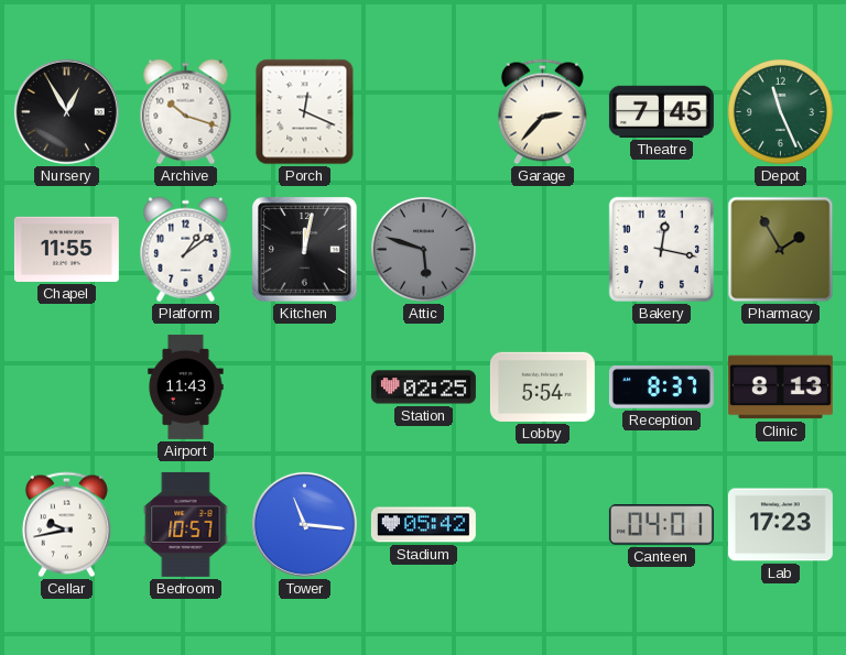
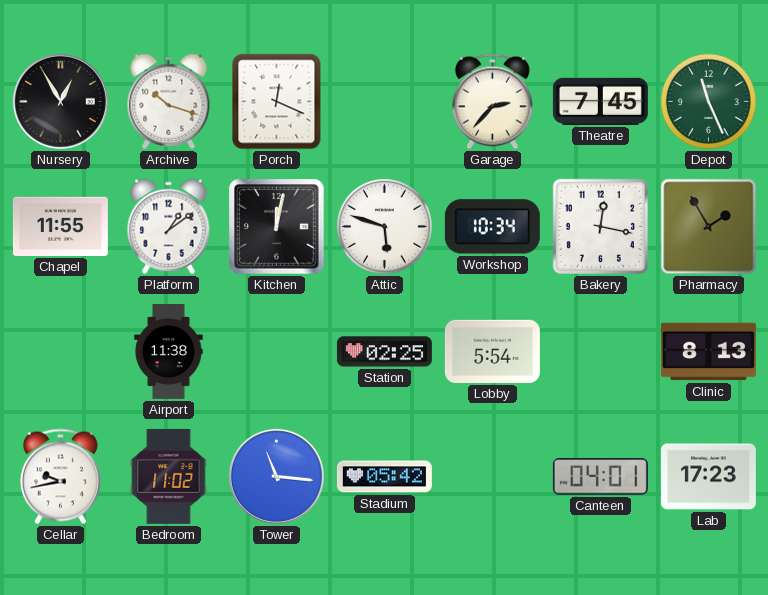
Attic dial: grey -> white
Workshop: none -> 10:34
Airport: 11:43 -> 11:38
Reception: 8:37 -> none
Bedroom: 10:57 -> 11:02
